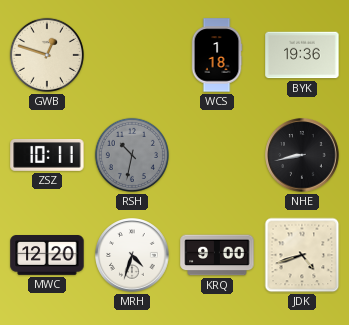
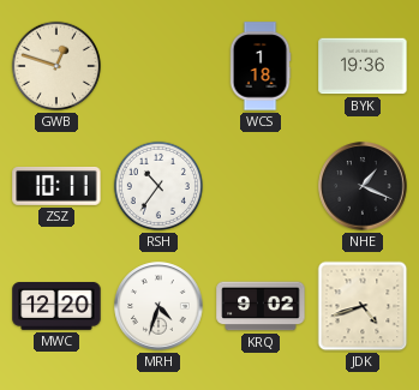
RSH: 10:32 -> 10:36
RSH dial: grey -> white
NHE: 8:43 -> 1:19
KRQ: 9:00 -> 9:02
